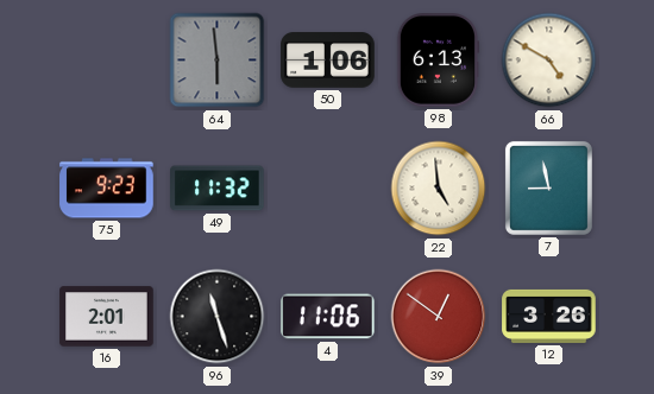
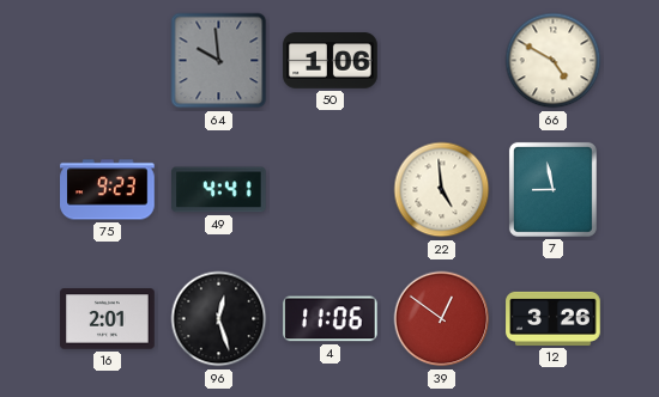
64: 5:59 -> 9:59
98: 6:13 -> none
49: 11:32 -> 4:41
96: 11:27 -> 12:27
